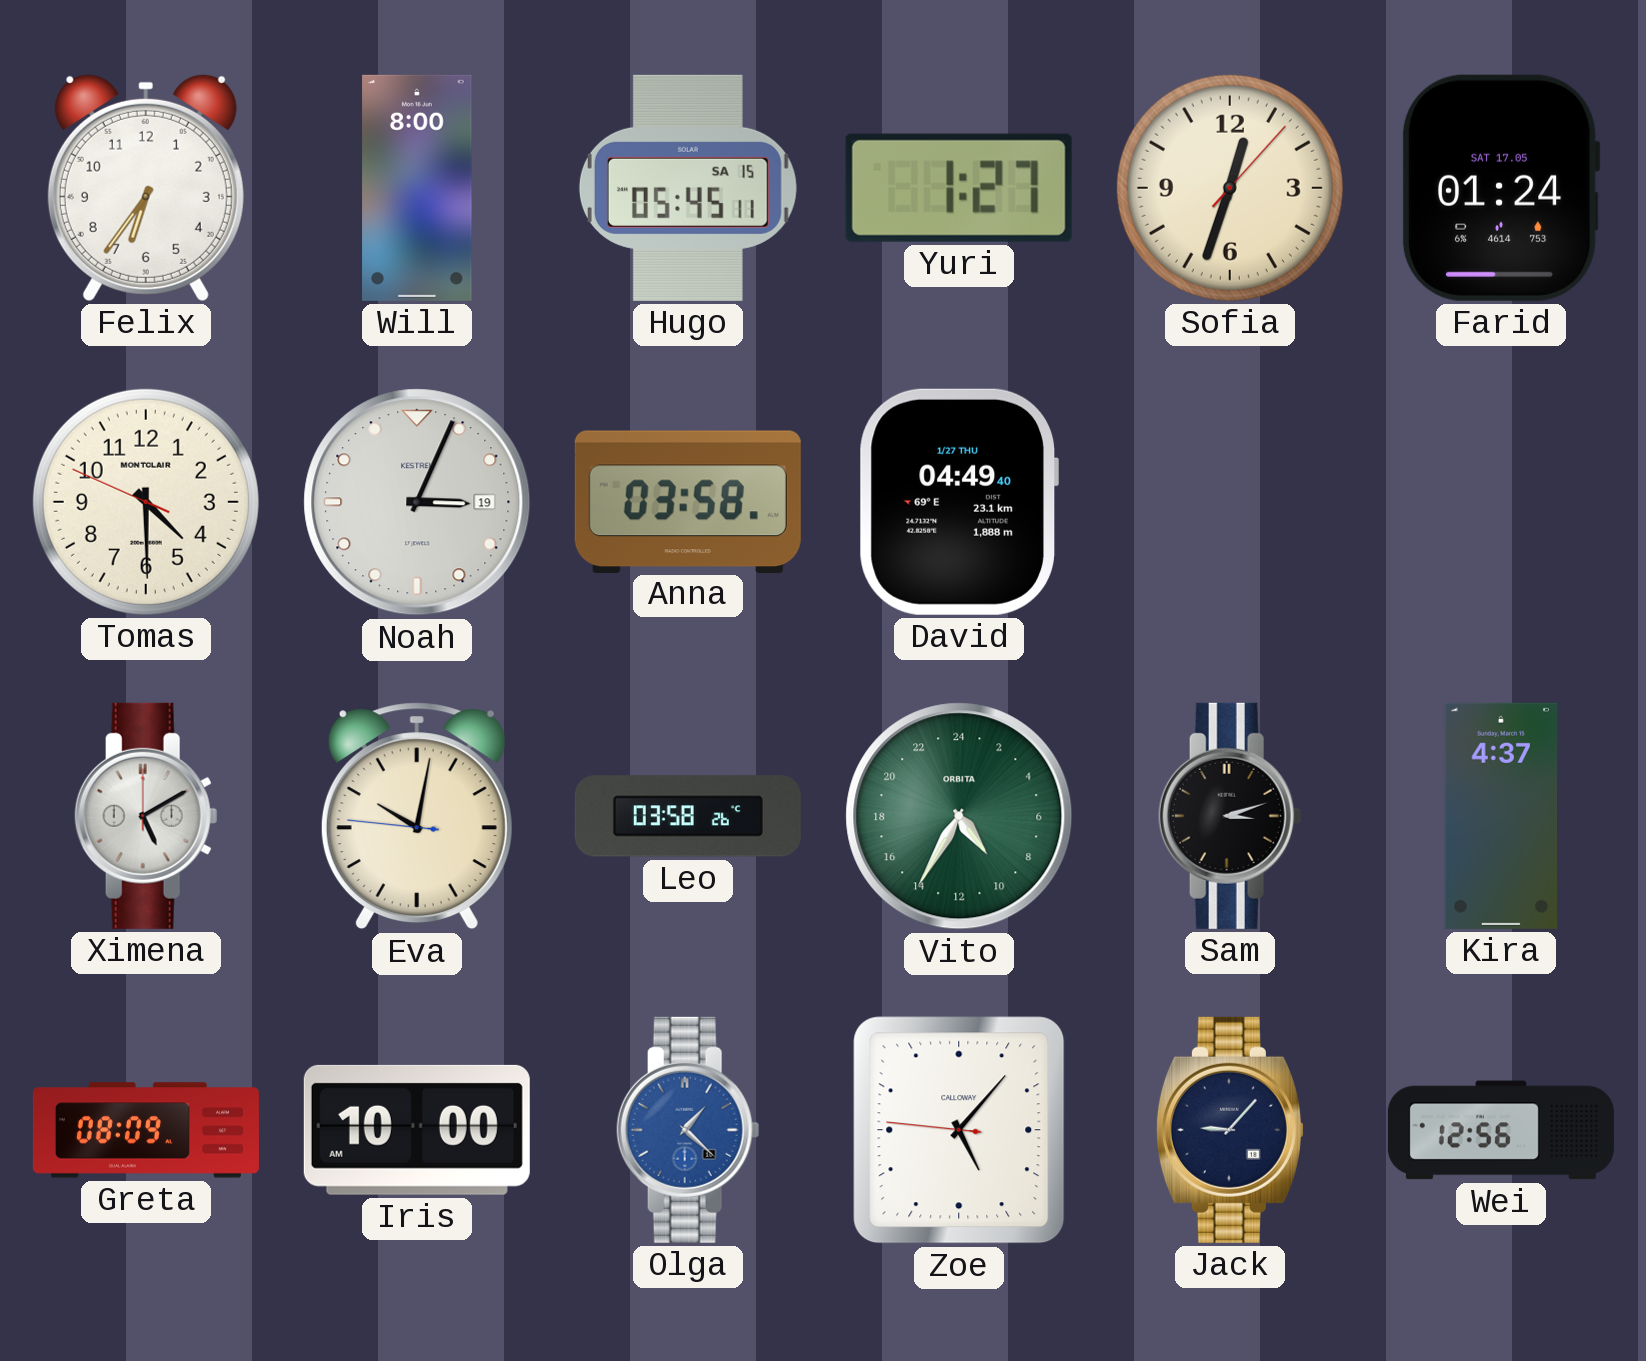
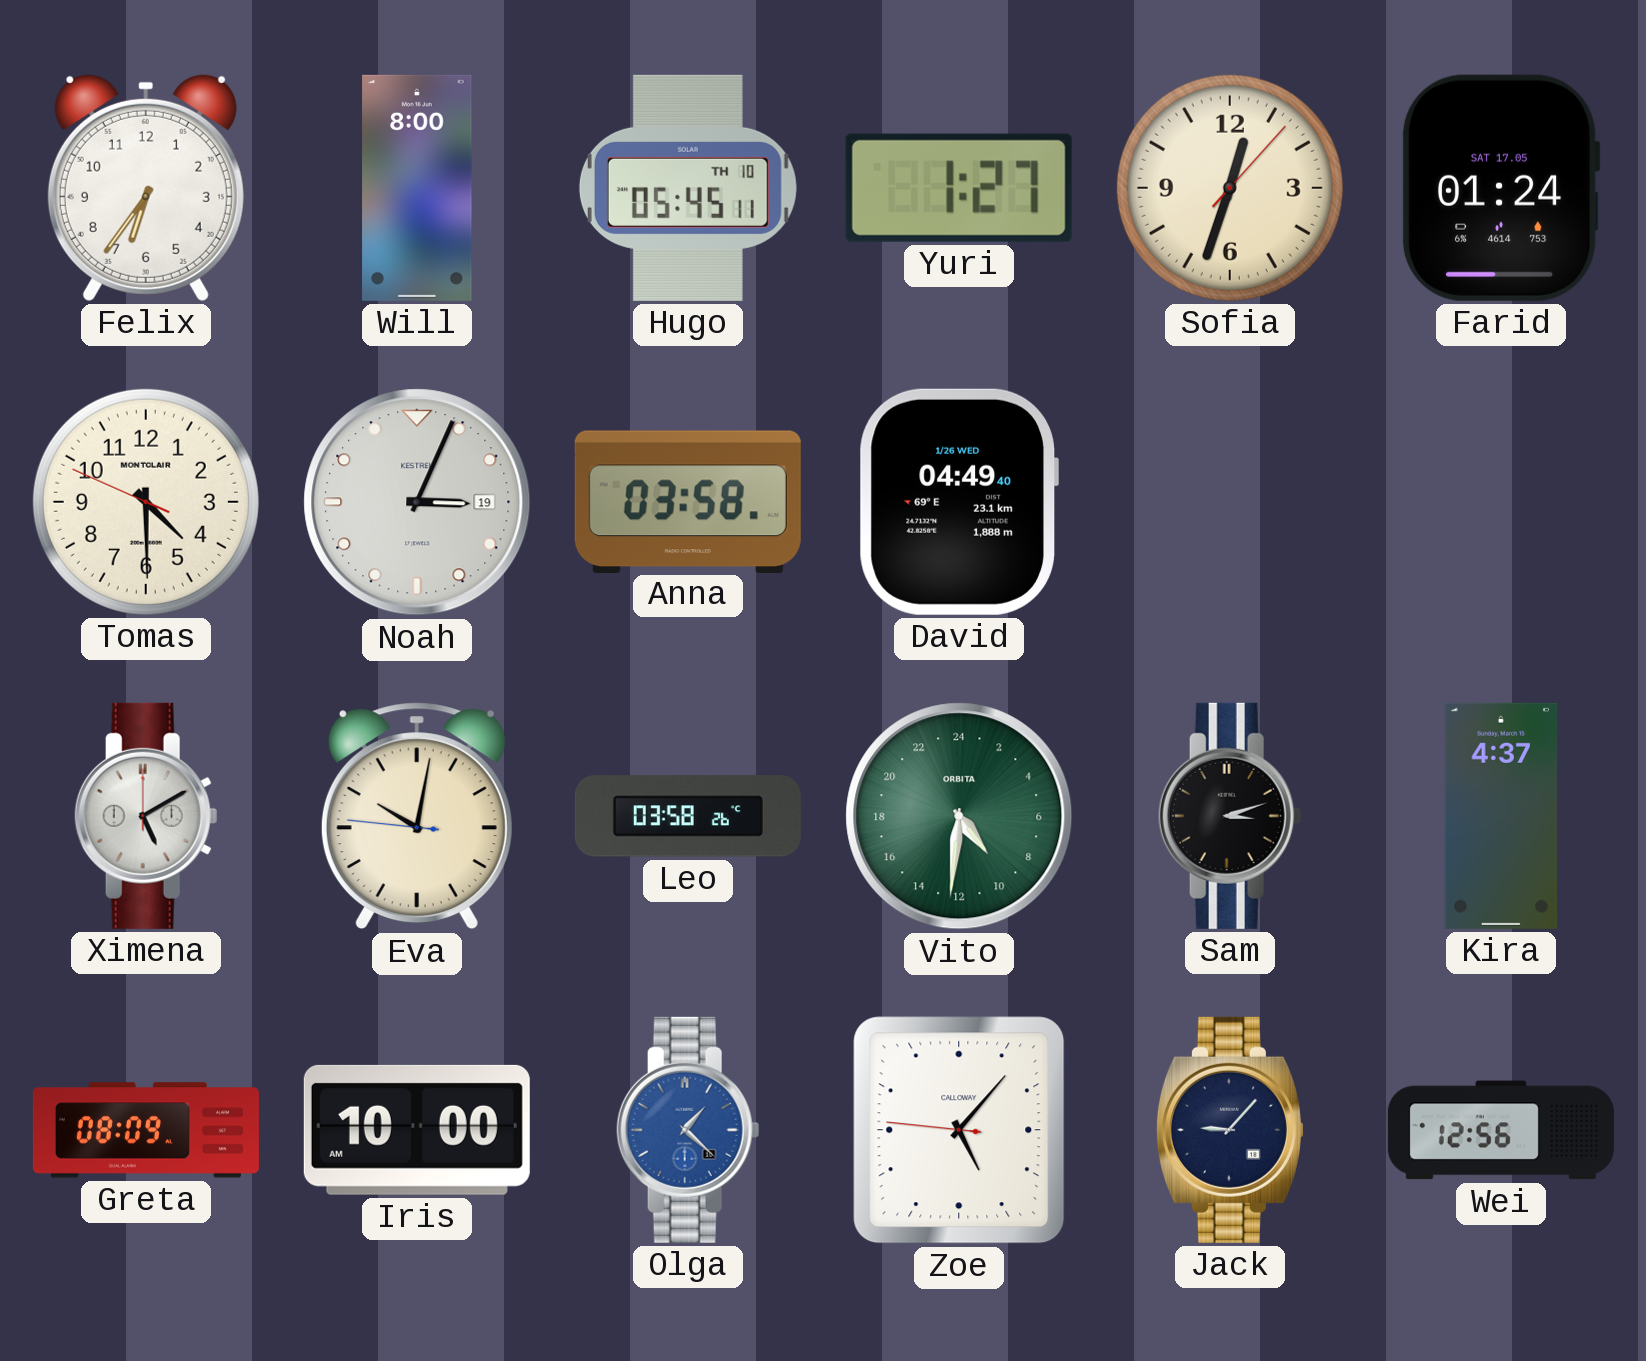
Hugo date: SA 15 -> TH 10
David date: 1/27 THU -> 1/26 WED
Vito: 9:35 -> 9:31
